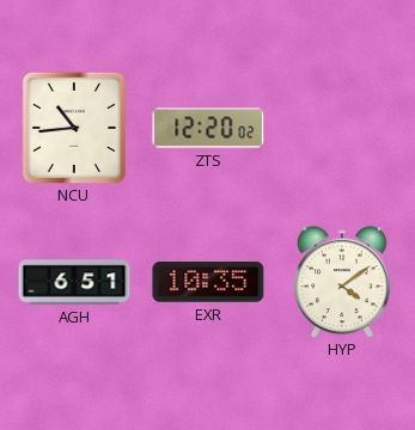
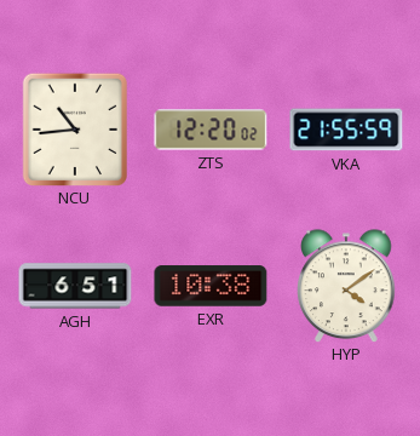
VKA: none -> 21:55
EXR: 10:35 -> 10:38
